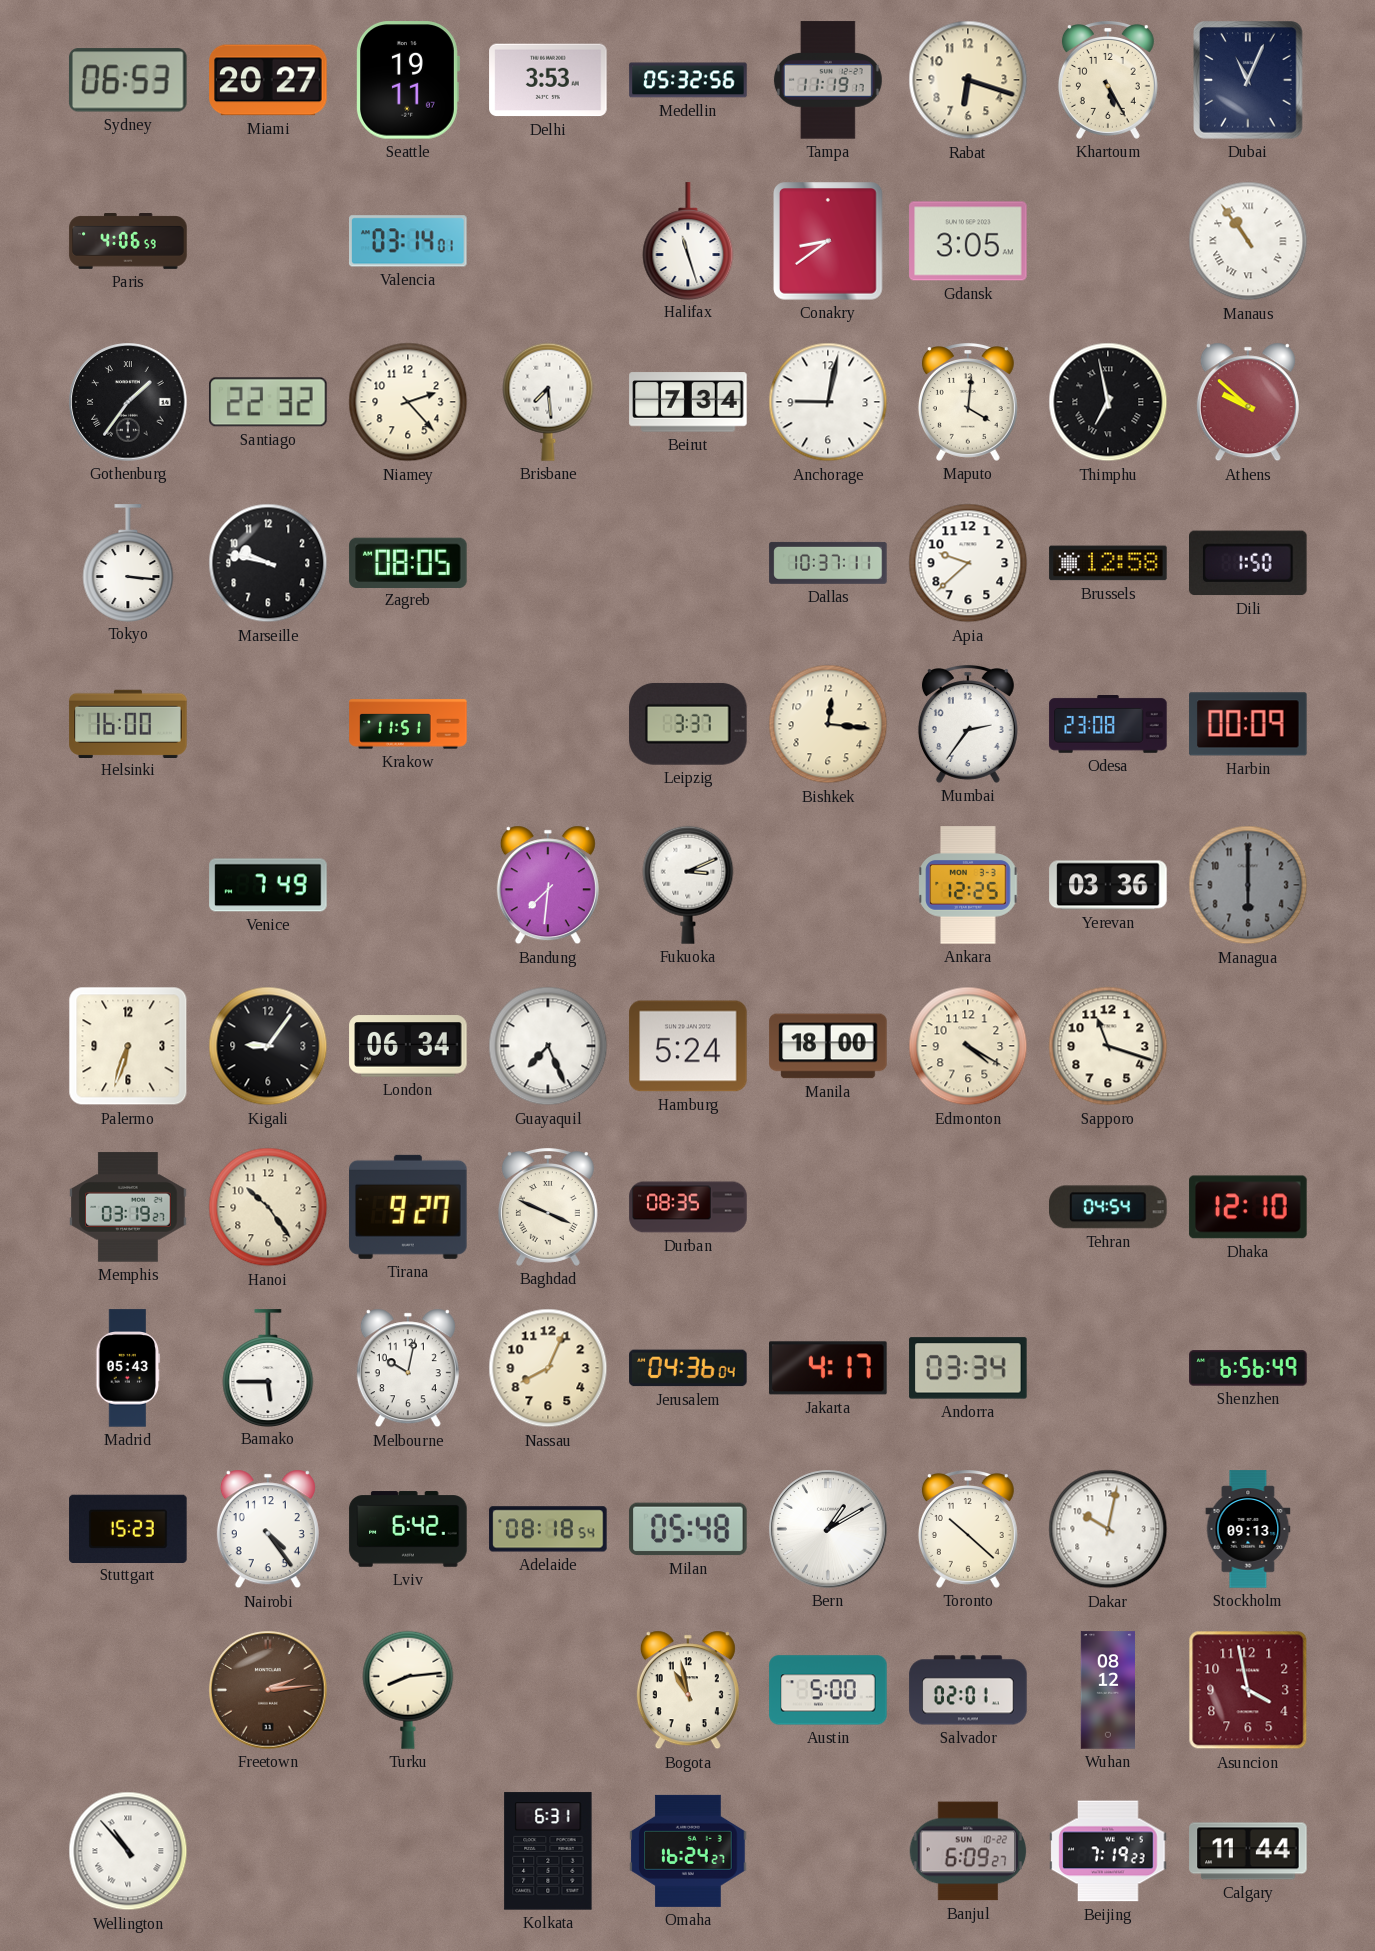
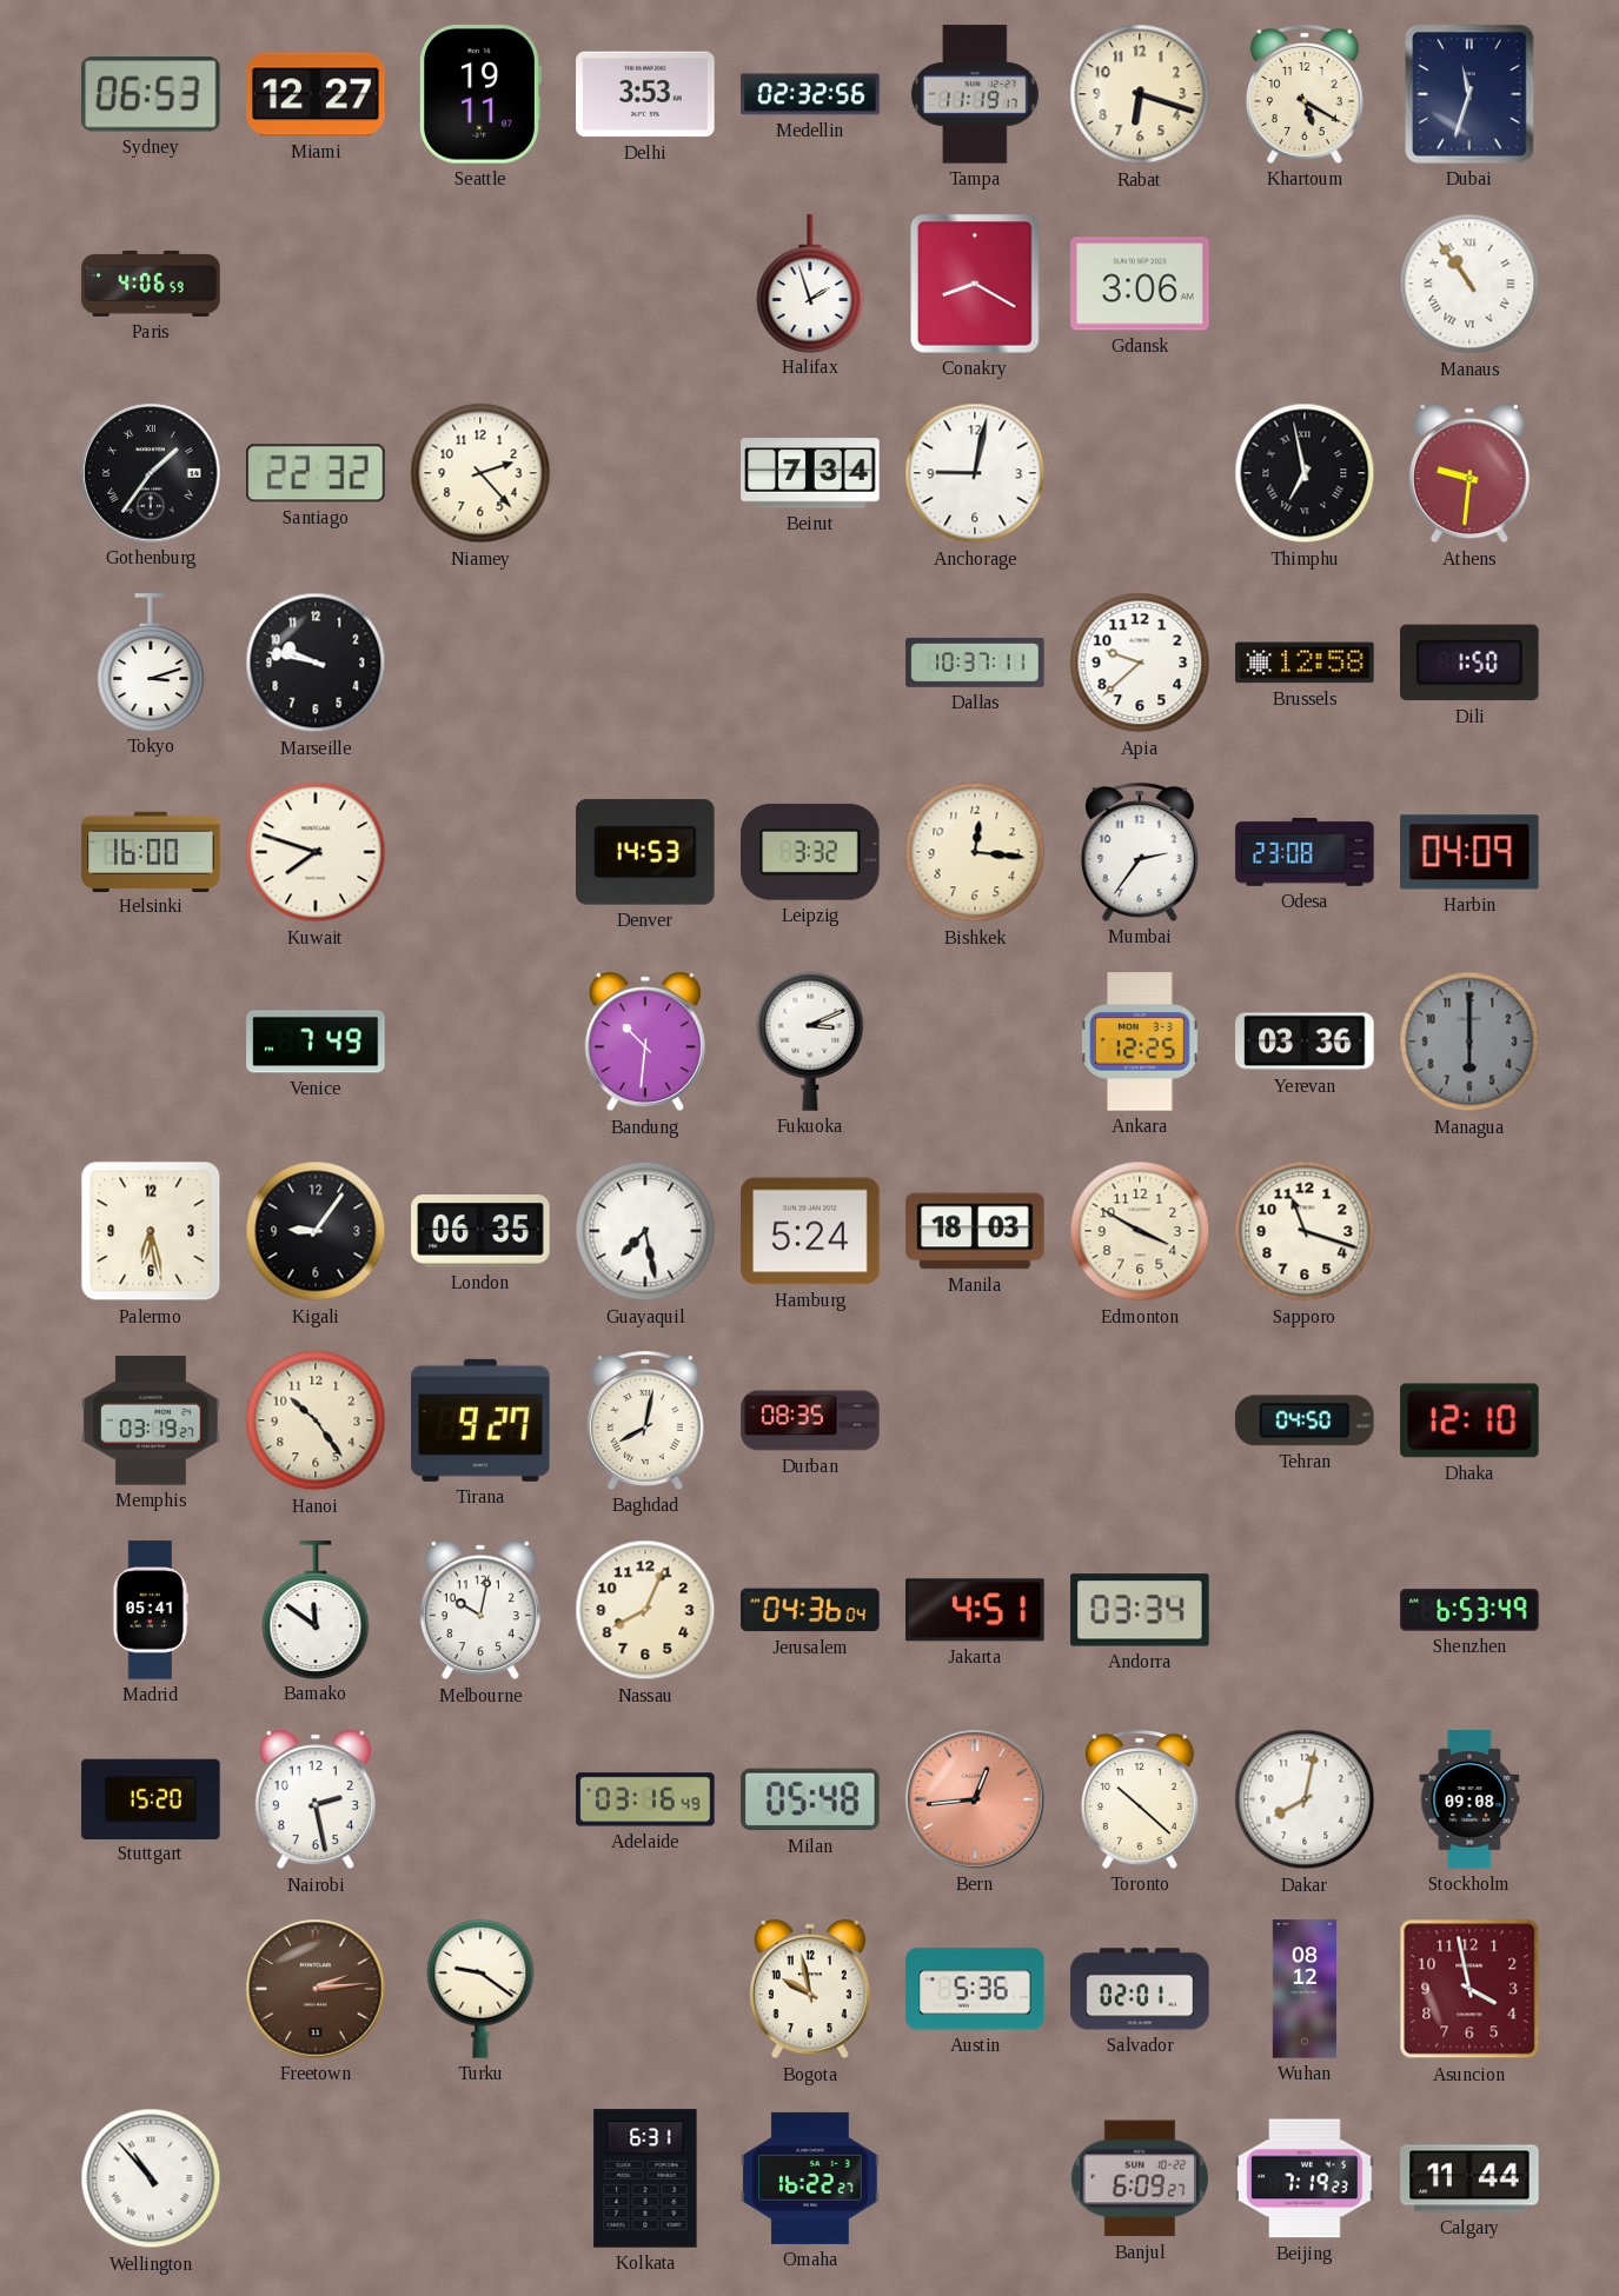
Miami: 20:27 -> 12:27
Medellin: 05:32 -> 02:32
Khartoum: 5:25 -> 5:20
Dubai: 11:04 -> 11:33
Valencia: 03:14 -> none
Halifax: 11:27 -> 1:57
Conakry: 8:39 -> 8:20
Gdansk: 3:05 -> 3:06
Brisbane: 7:29 -> none
Maputo: 4:01 -> none
Athens: 9:52 -> 9:31
Tokyo: 3:16 -> 3:12
Zagreb: 08:05 -> none
Kuwait: none -> 7:48
Krakow: 11:51 -> none
Denver: none -> 14:53
Leipzig: 3:37 -> 3:32
Harbin: 00:09 -> 04:09
Bandung: 7:31 -> 10:31
Palermo: 6:33 -> 6:28
London: 06:34 -> 06:35
Guayaquil: 7:26 -> 7:28
Manila: 18:00 -> 18:03
Edmonton: 4:20 -> 3:50
Baghdad: 3:49 -> 8:02
Tehran: 04:54 -> 04:50
Madrid: 05:43 -> 05:41
Bamako: 5:45 -> 11:51
Jakarta: 4:17 -> 4:51
Shenzhen: 6:56 -> 6:53
Stuttgart: 15:23 -> 15:20
Nairobi: 4:24 -> 2:28
Lviv: 6:42 -> none
Adelaide: 08:18 -> 03:16
Bern: 1:10 -> 12:44
Bern dial: white -> salmon
Dakar: 10:02 -> 8:02
Stockholm: 09:13 -> 09:08
Turku: 8:14 -> 9:21
Bogota: 10:58 -> 9:58
Austin: 5:00 -> 5:36
Omaha: 16:24 -> 16:22
